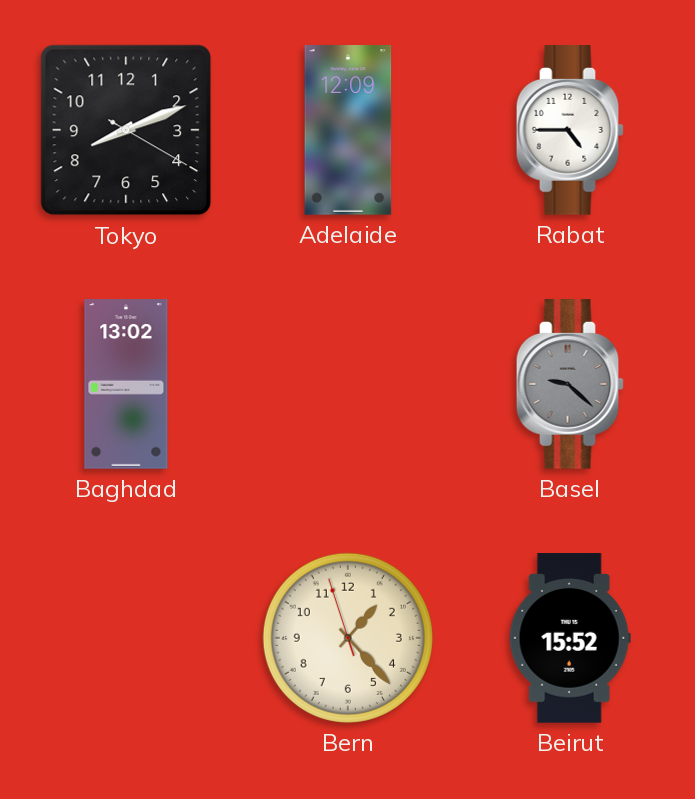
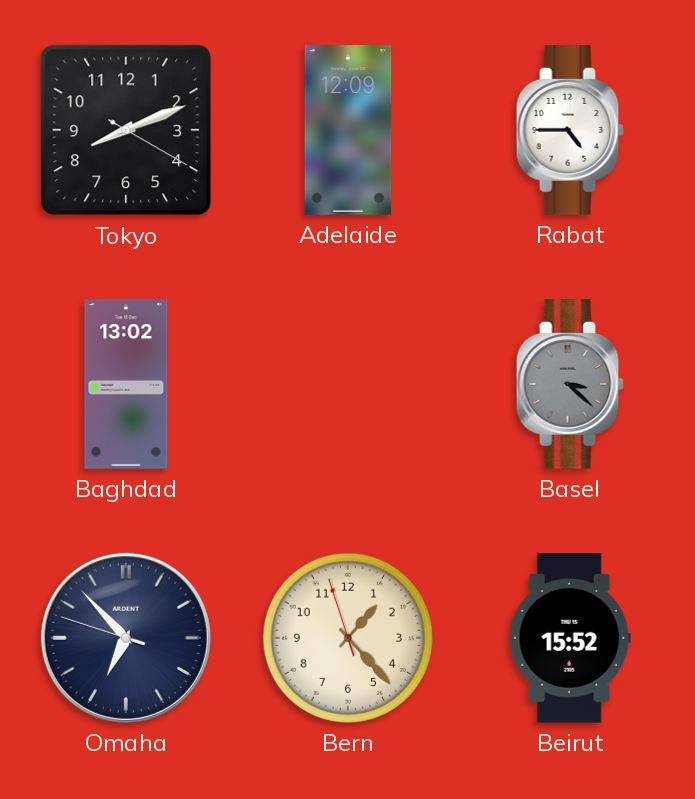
Basel: 9:22 -> 3:22
Omaha: none -> 6:52
